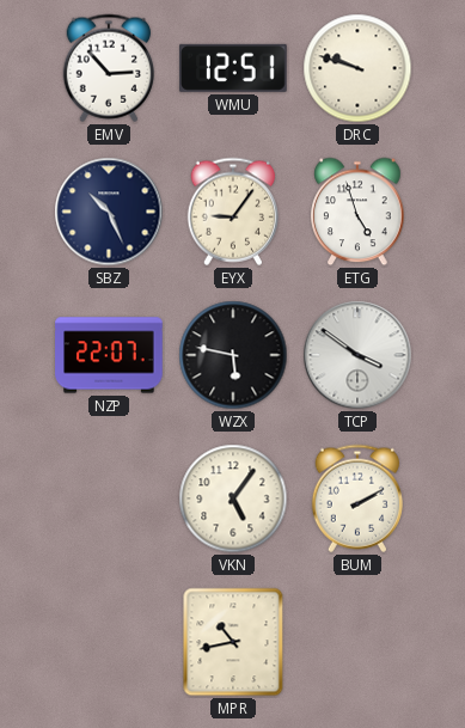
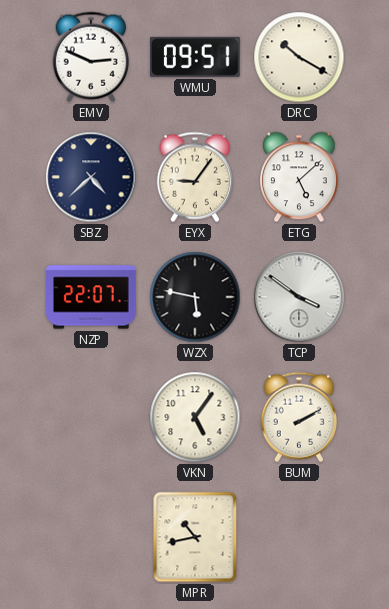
EMV: 2:53 -> 2:49
WMU: 12:51 -> 09:51
DRC: 9:48 -> 10:20
SBZ: 10:26 -> 4:38
ETG: 4:57 -> 5:08
